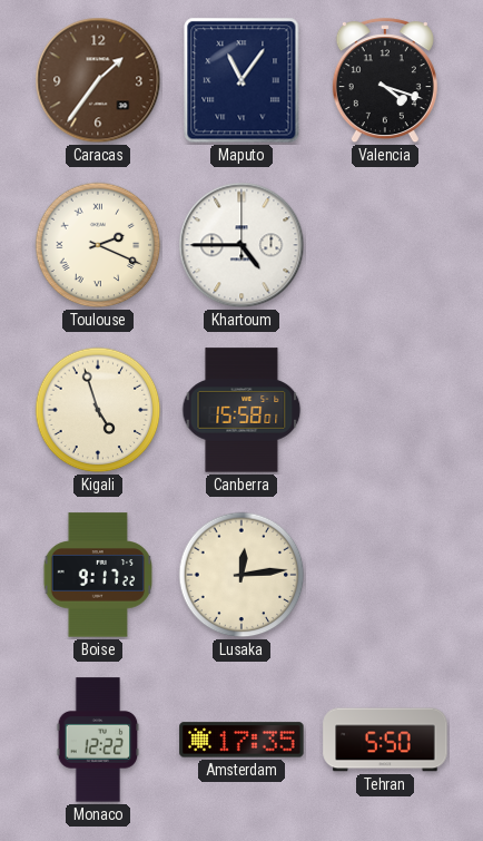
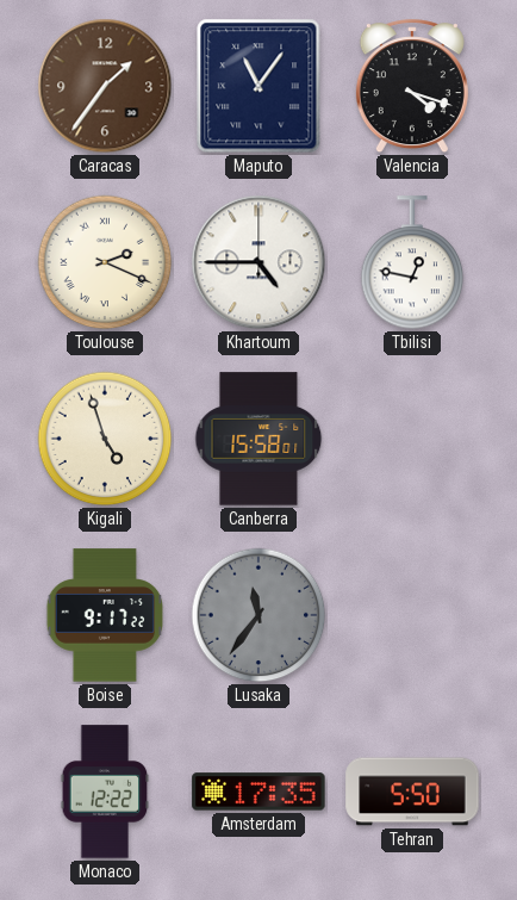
Tbilisi: none -> 12:47
Lusaka: 12:14 -> 11:36
Lusaka dial: cream -> grey
